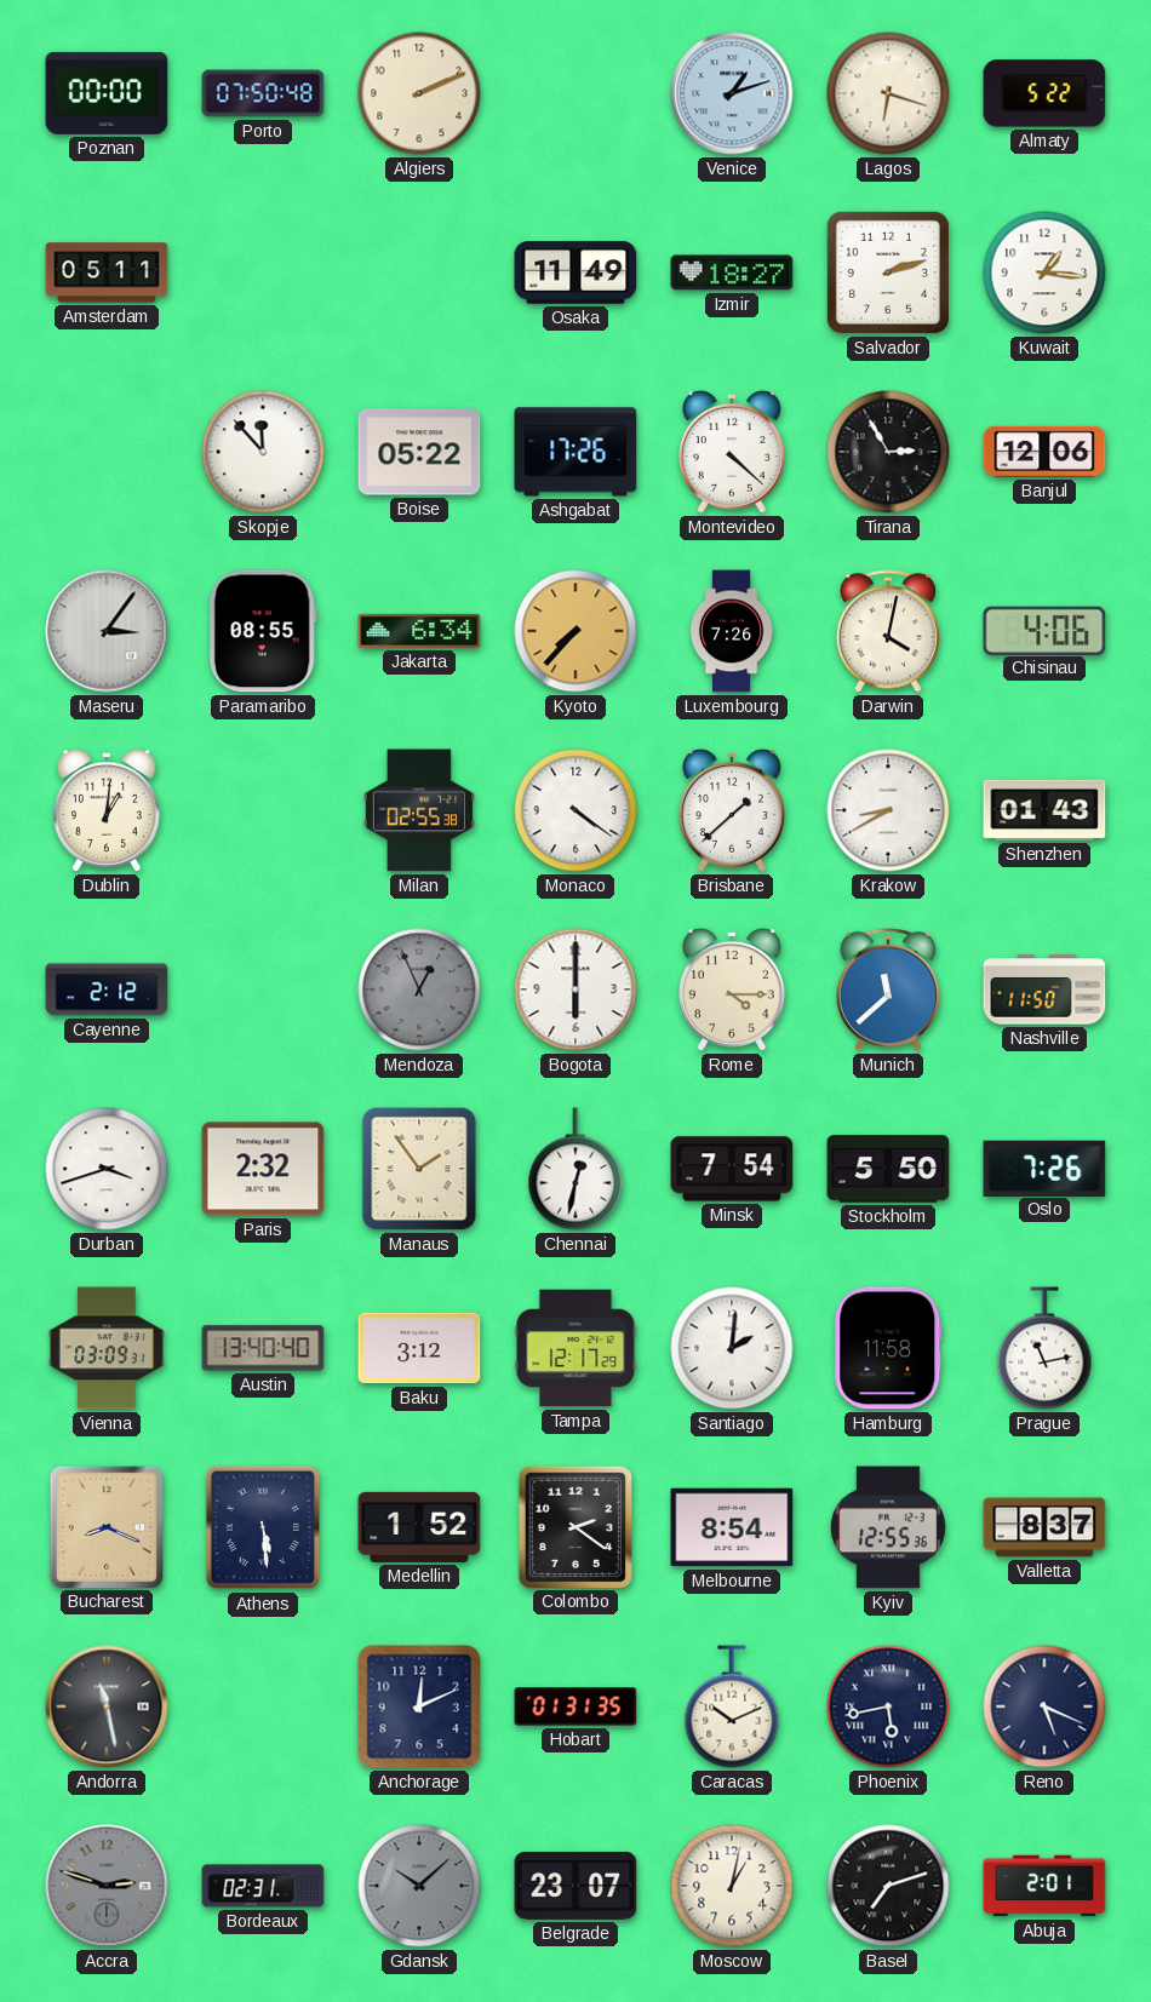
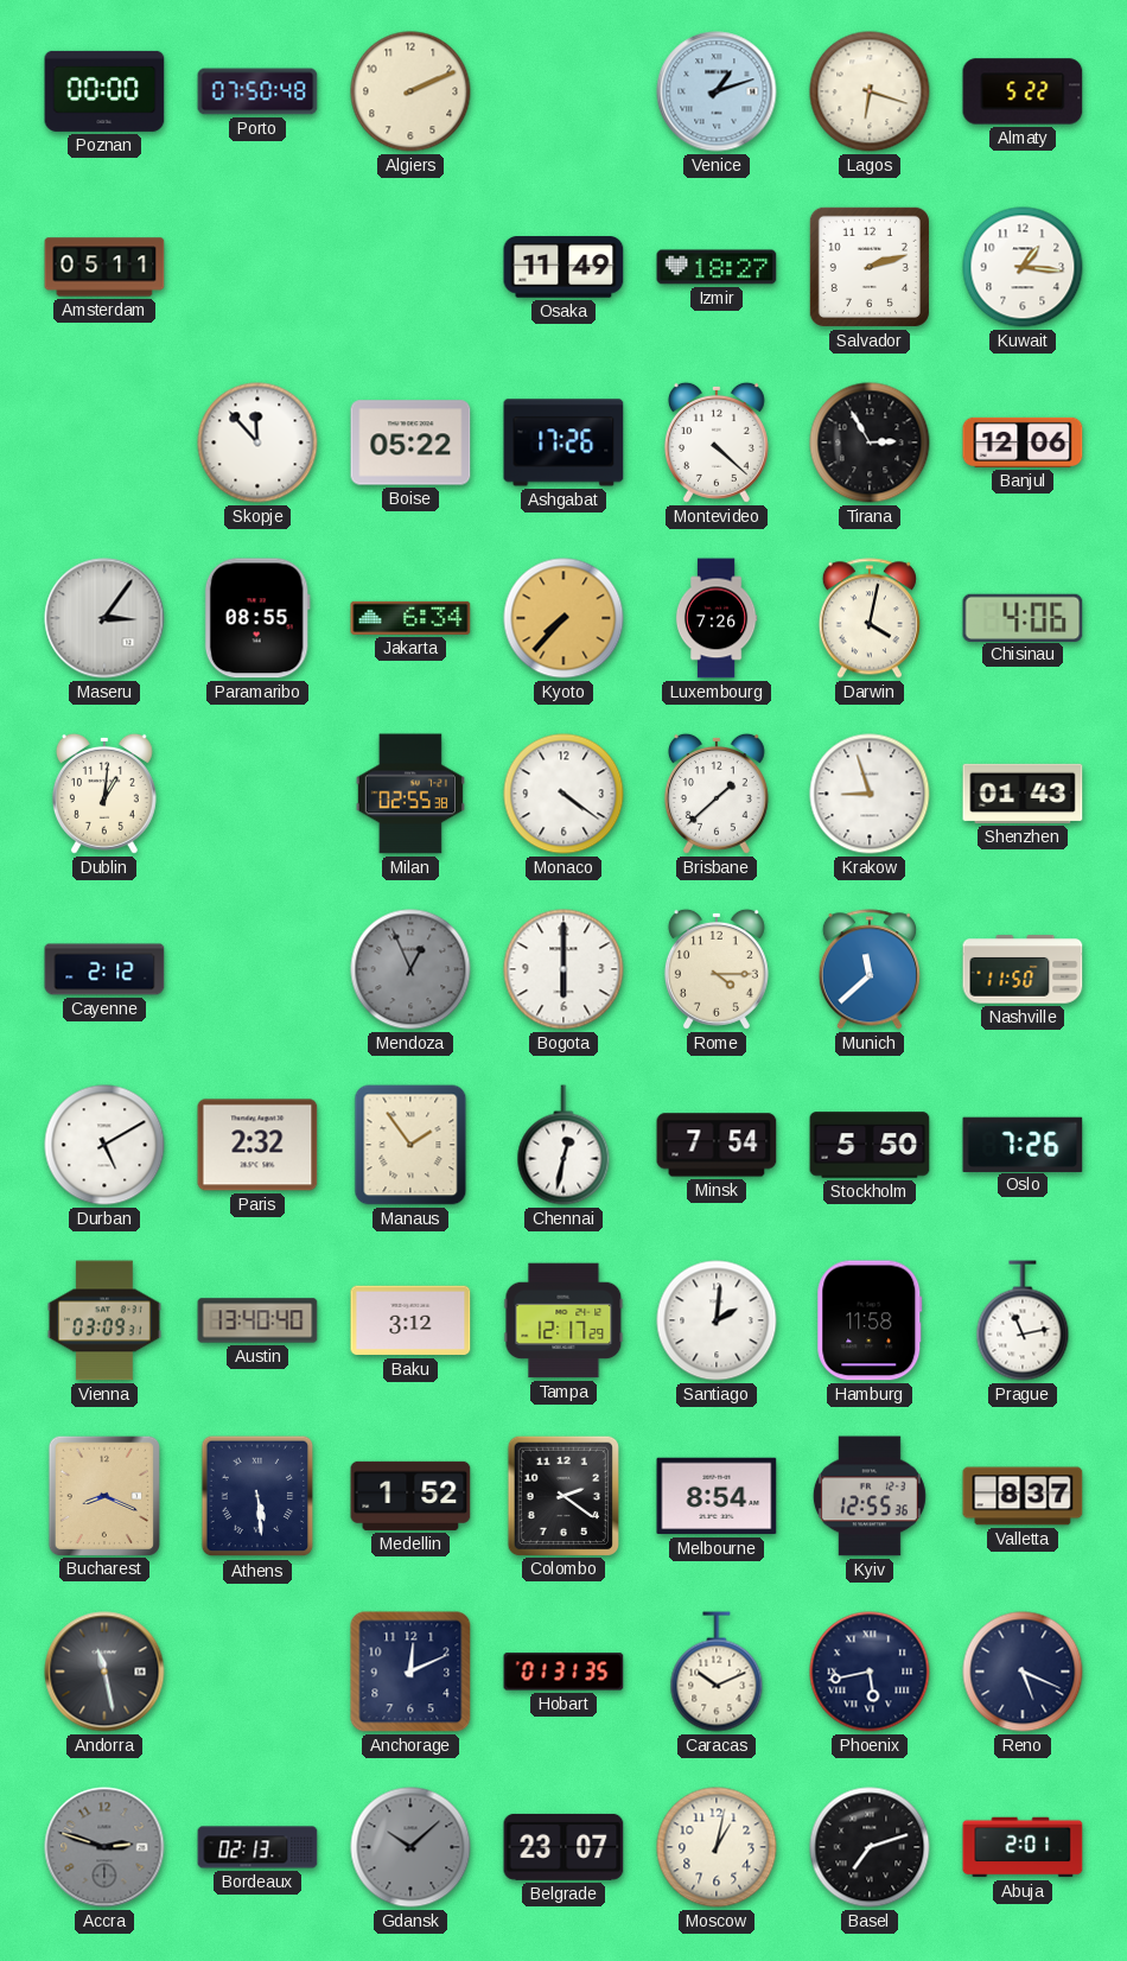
Krakow: 8:40 -> 8:57
Durban: 3:42 -> 5:10
Bordeaux: 02:31 -> 02:13
